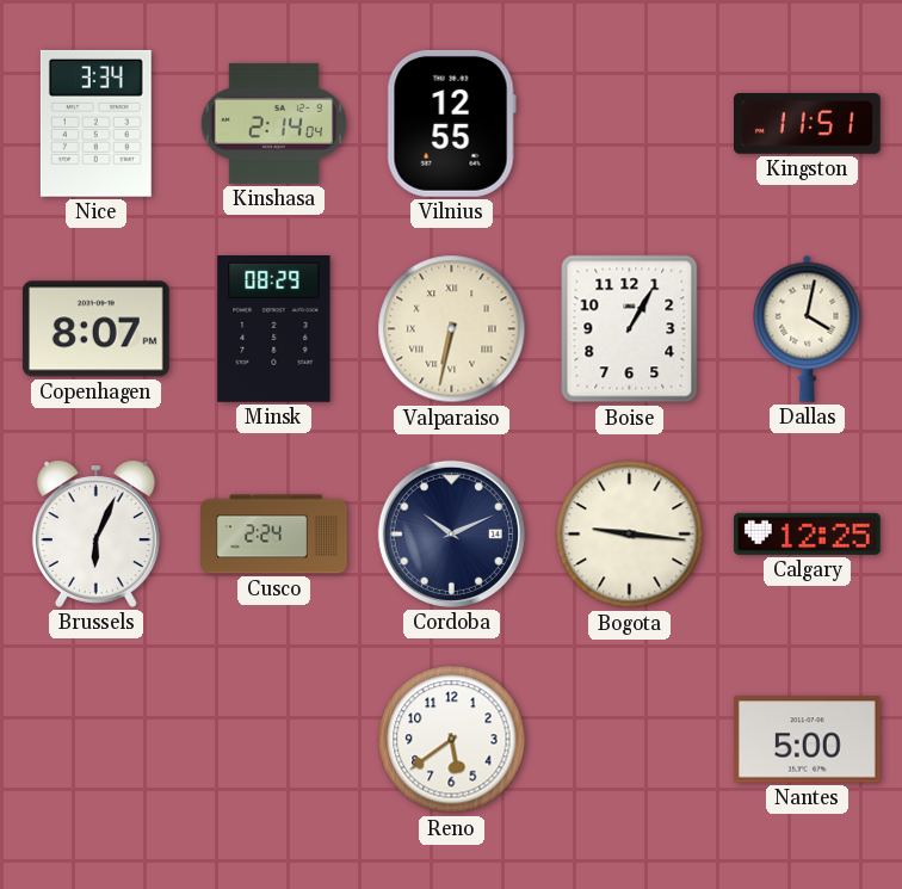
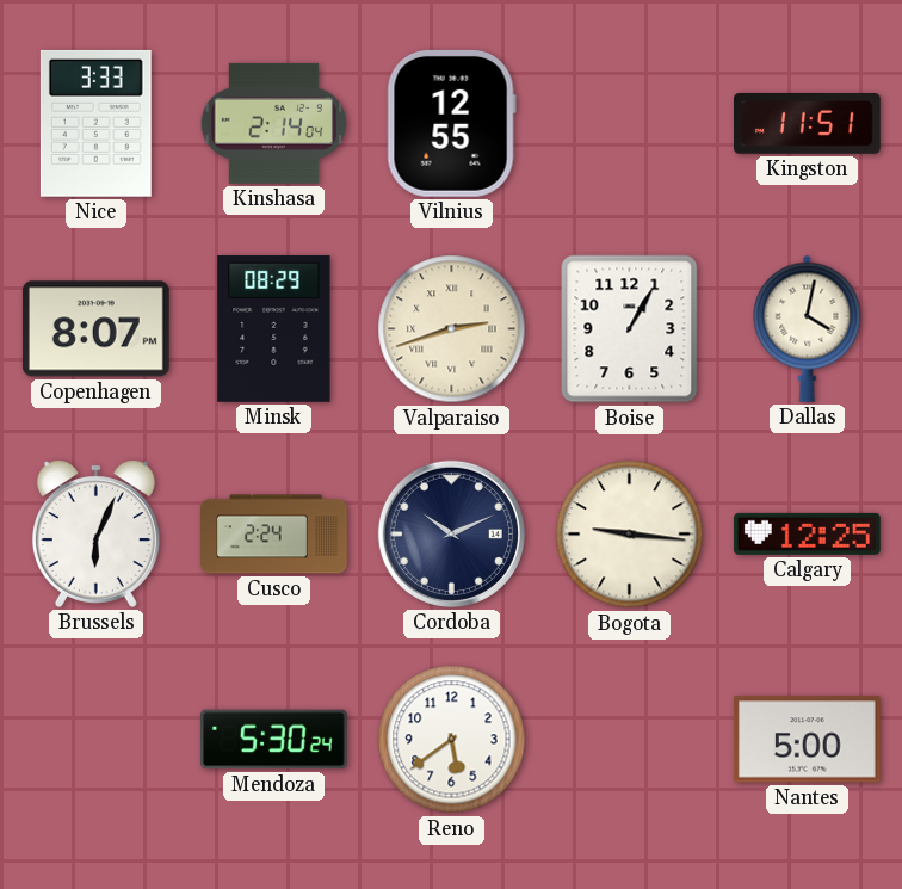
Nice: 3:34 -> 3:33
Valparaiso: 6:32 -> 2:42
Mendoza: none -> 5:30
